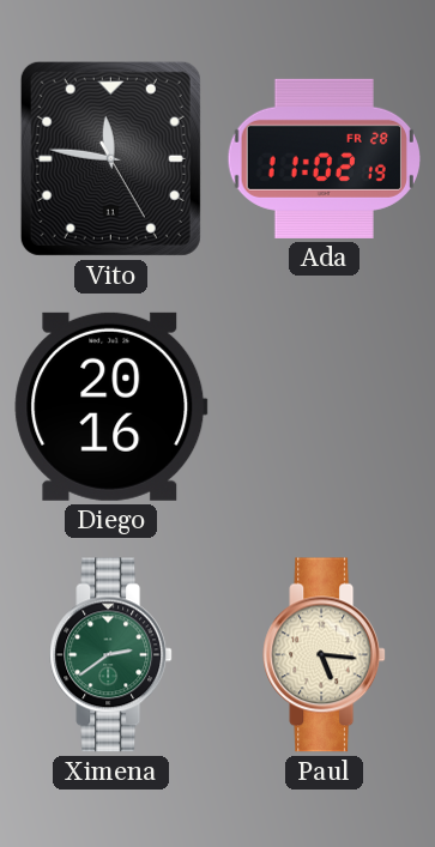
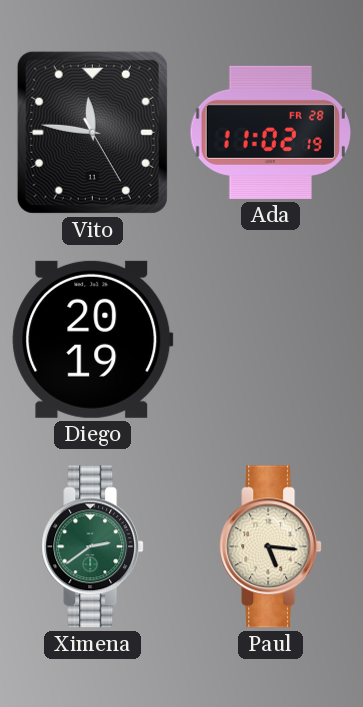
Diego: 20:16 -> 20:19
